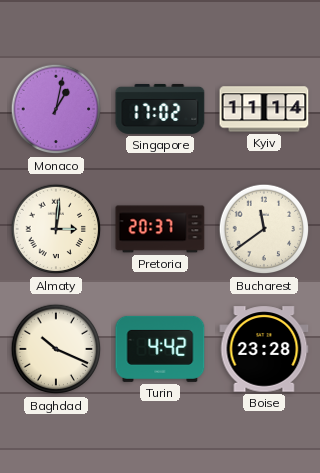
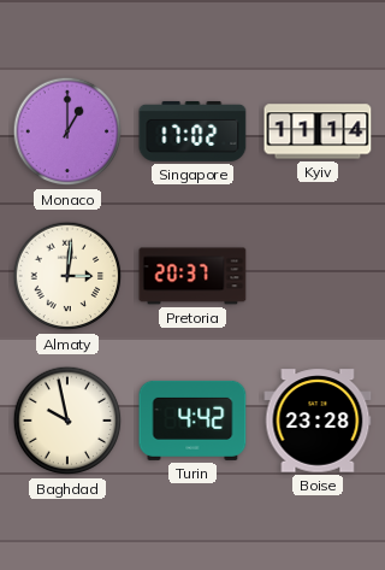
Monaco: 1:02 -> 1:00
Bucharest: 11:39 -> none
Baghdad: 10:19 -> 9:58
